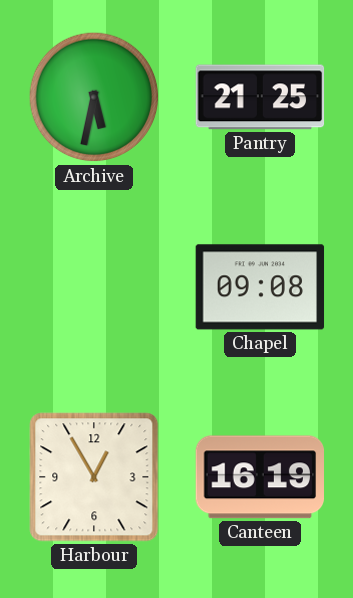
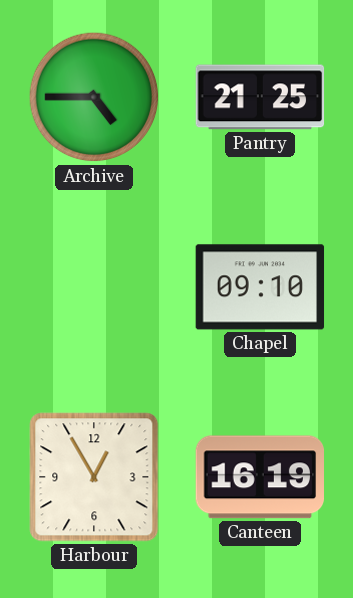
Archive: 5:32 -> 4:45
Chapel: 09:08 -> 09:10
